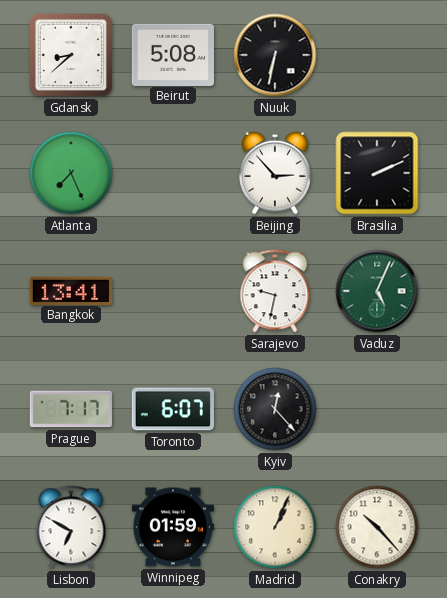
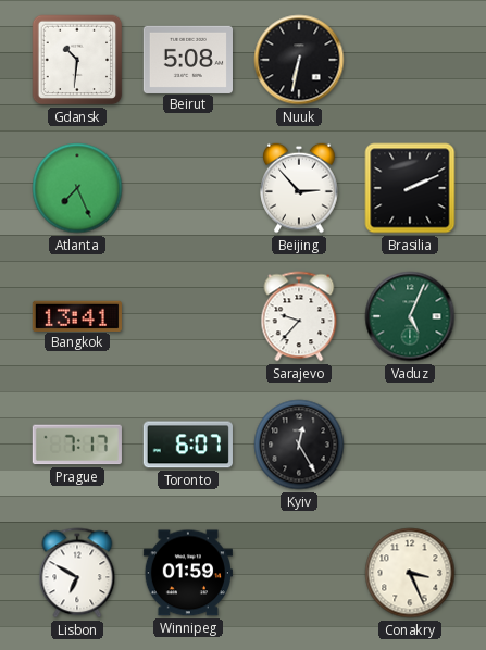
Gdansk: 8:38 -> 10:31
Sarajevo: 9:32 -> 9:37
Kyiv: 12:23 -> 12:25
Madrid: 1:04 -> none
Conakry: 10:23 -> 3:26
